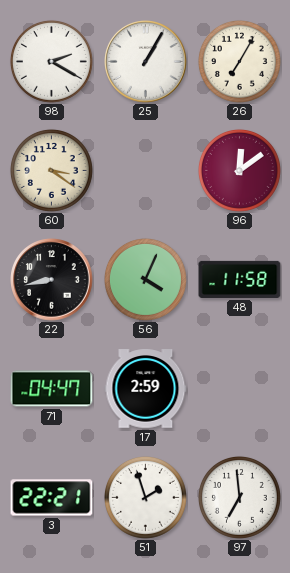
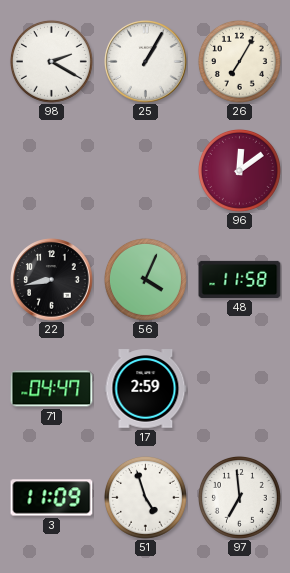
60: 3:21 -> none
3: 22:21 -> 11:09
51: 1:57 -> 4:57
